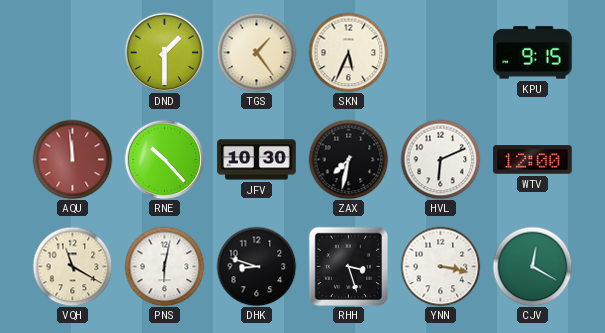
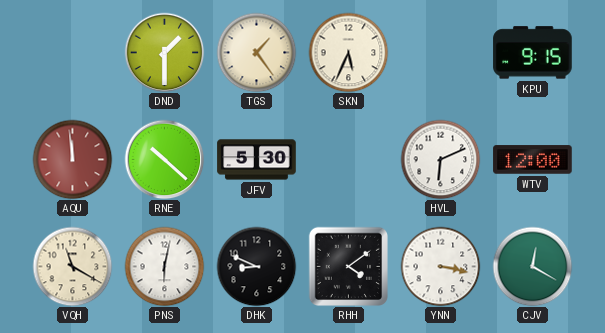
RNE: 10:23 -> 10:22
JFV: 10:30 -> 5:30
ZAX: 7:32 -> none
DHK: 8:48 -> 8:49
RHH: 3:27 -> 4:09
